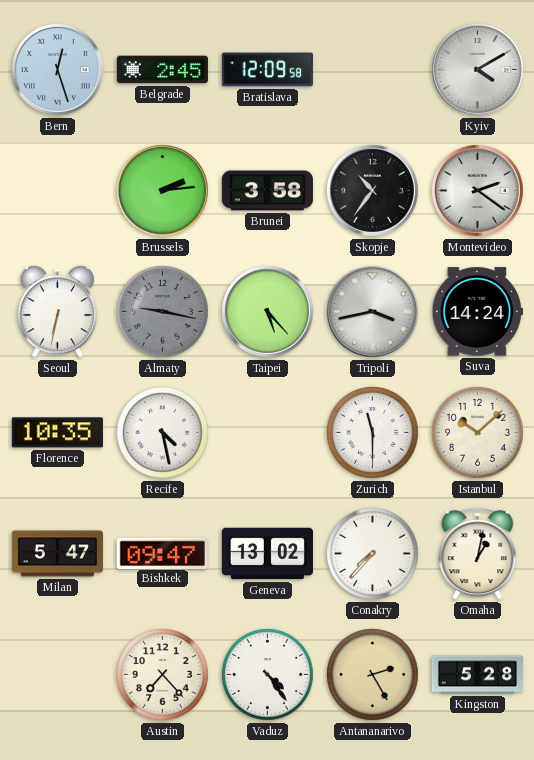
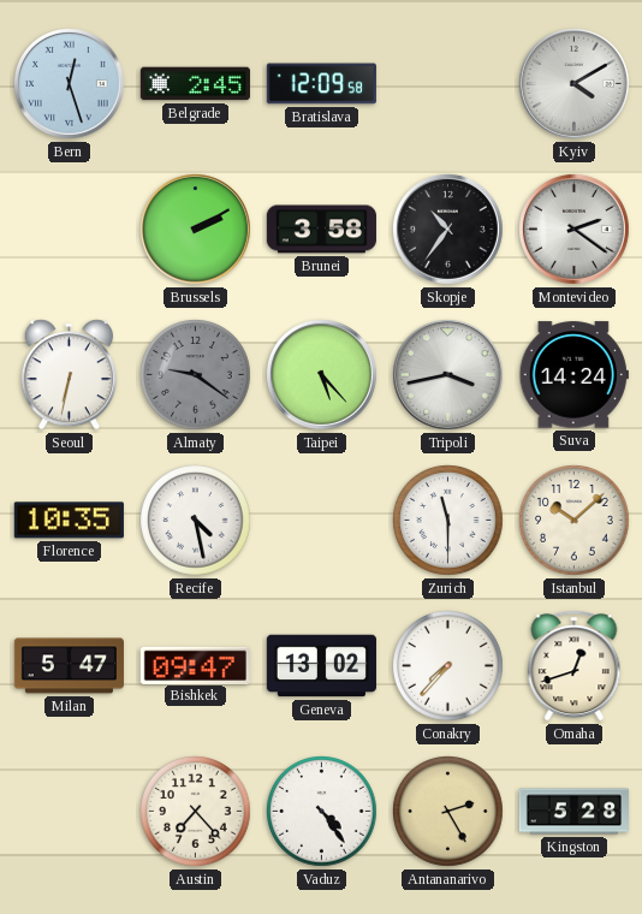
Brussels: 2:14 -> 2:10
Almaty: 9:17 -> 9:21
Omaha: 1:02 -> 12:42
